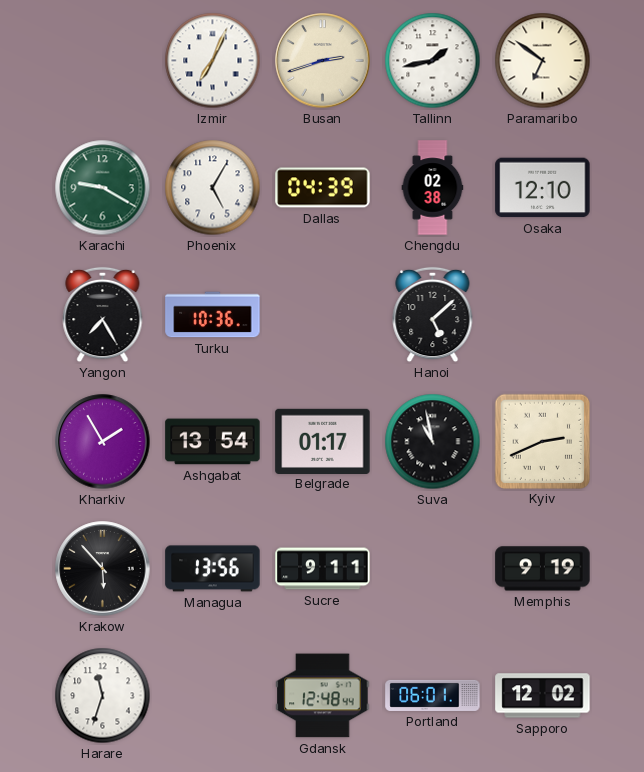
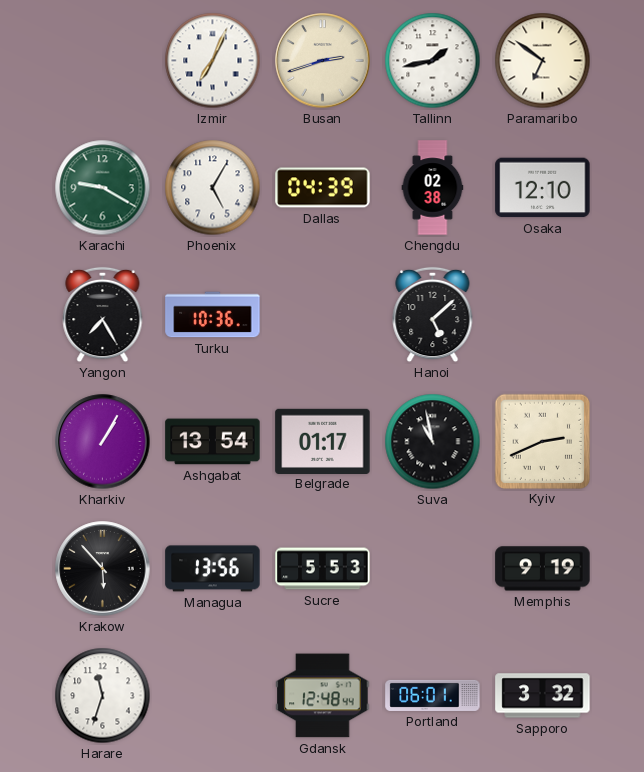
Kharkiv: 1:55 -> 1:05
Sucre: 9:11 -> 5:53
Sapporo: 12:02 -> 3:32
